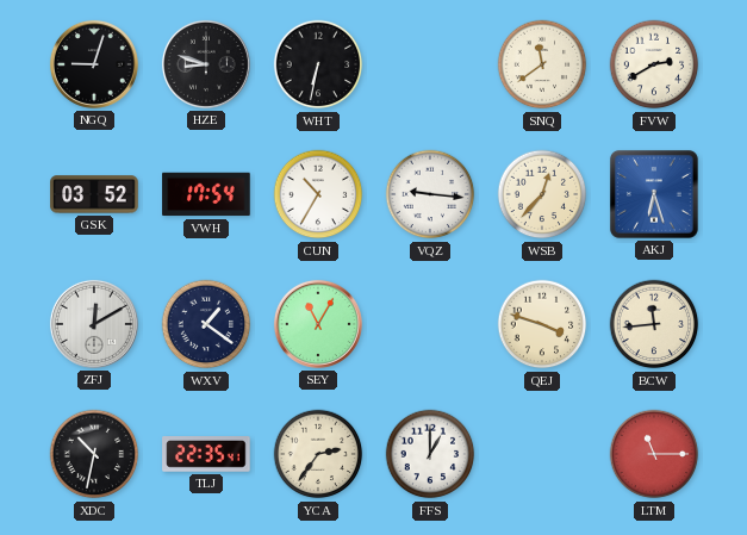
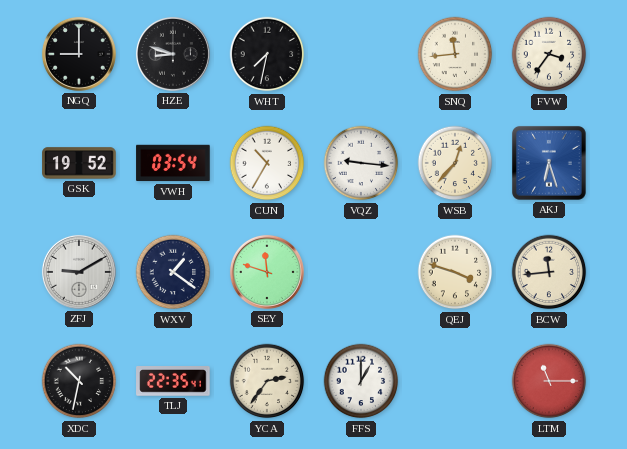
NGQ: 9:03 -> 9:00
WHT: 6:32 -> 7:32
SNQ: 11:39 -> 11:44
FVW: 2:40 -> 3:36
GSK: 03:52 -> 19:52
VWH: 17:54 -> 03:54
ZFJ: 12:10 -> 9:10
SEY: 11:05 -> 11:48
